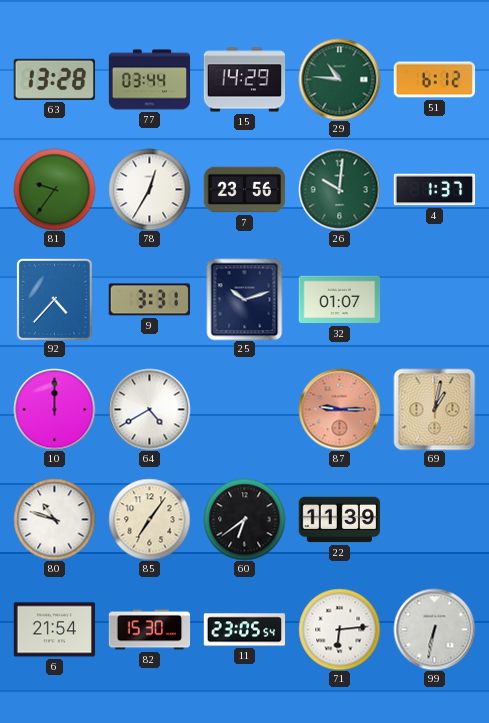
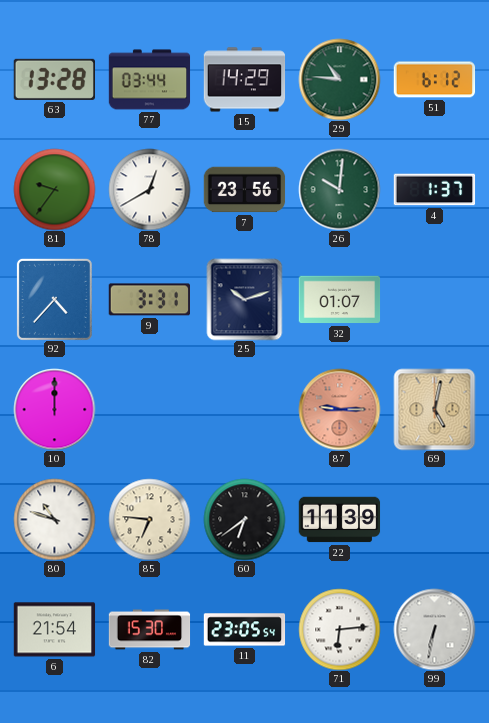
78: 12:35 -> 12:40
64: 4:40 -> none
69: 1:02 -> 5:02
85: 7:06 -> 6:46
